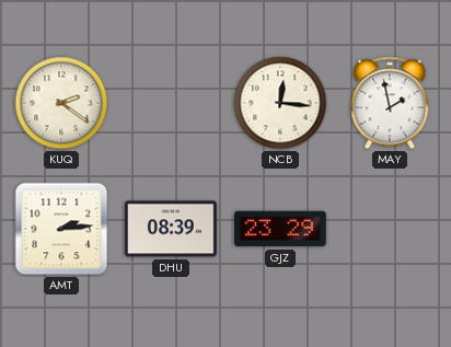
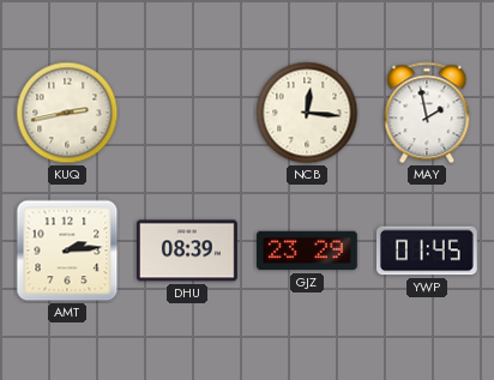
KUQ: 2:21 -> 2:43
YWP: none -> 01:45
